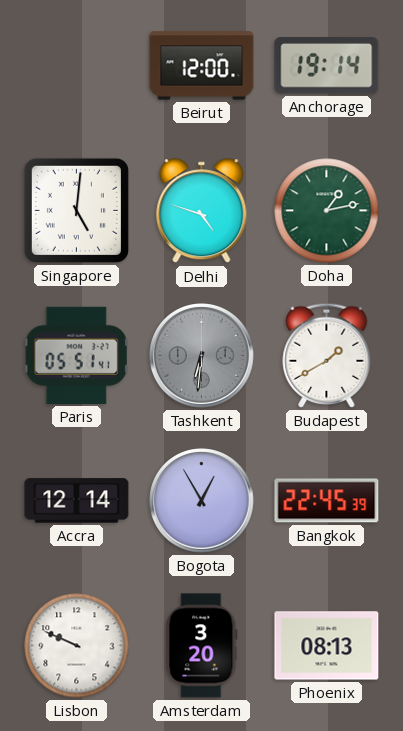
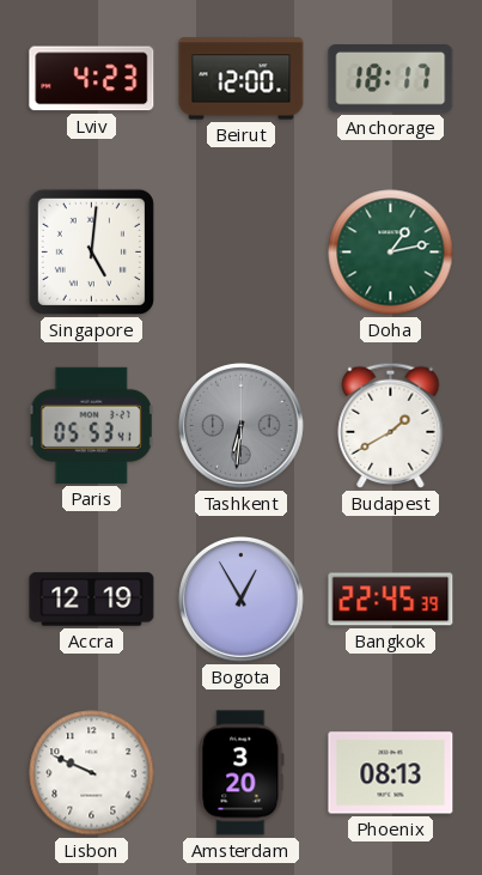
Lviv: none -> 4:23
Anchorage: 19:14 -> 18:17
Delhi: 4:48 -> none
Paris: 05:51 -> 05:53
Accra: 12:14 -> 12:19
